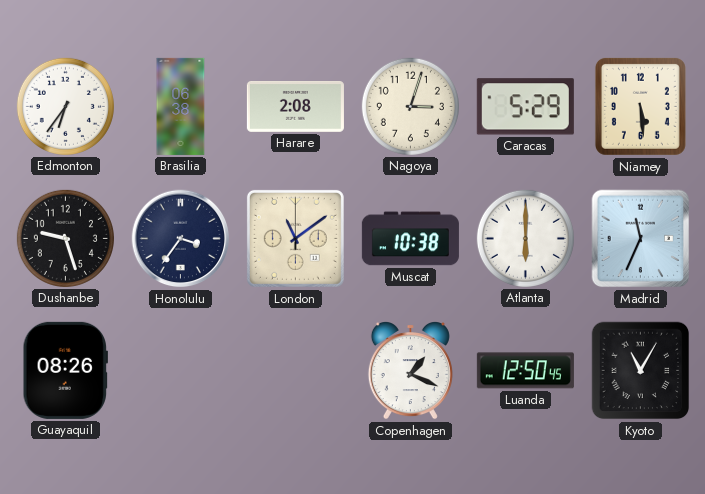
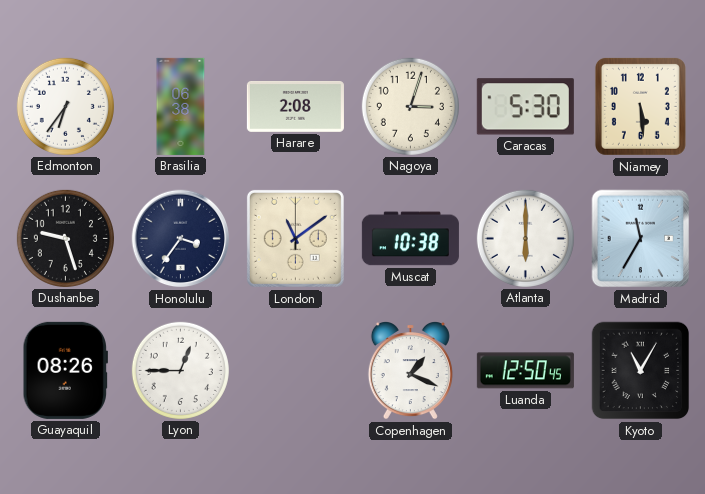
Caracas: 5:29 -> 5:30
Madrid: 11:34 -> 11:35
Lyon: none -> 12:45
